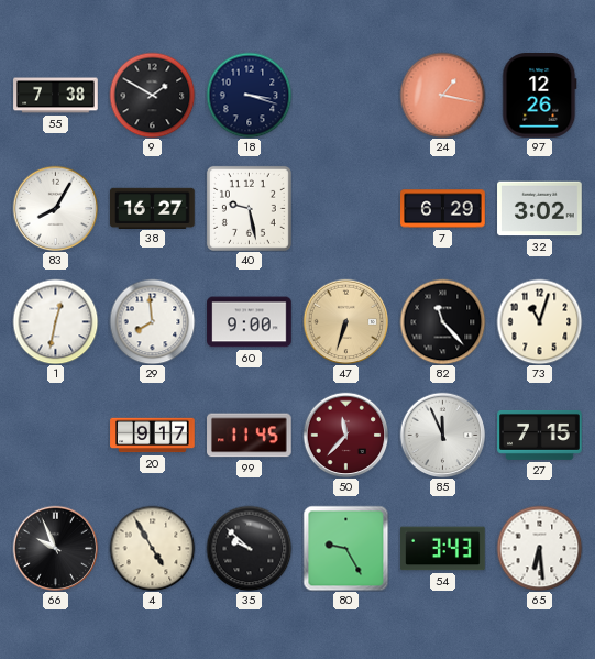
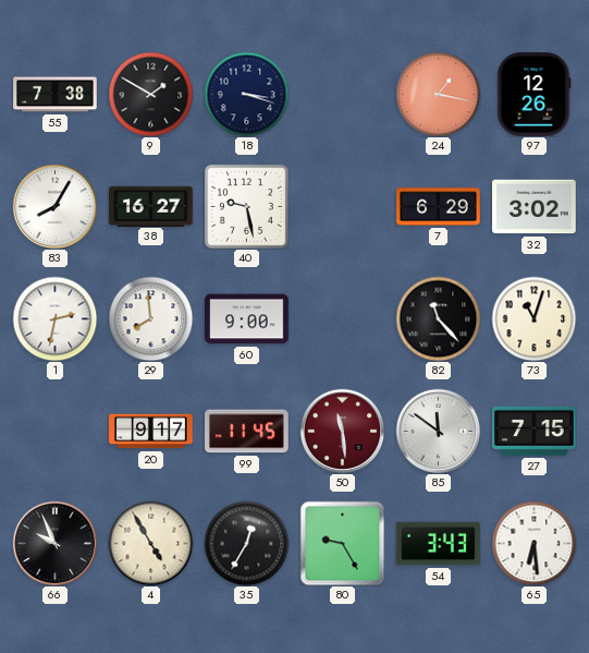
1: 12:32 -> 2:32
47: 6:33 -> none
50: 11:37 -> 11:29
85: 11:56 -> 11:51
35: 9:52 -> 12:35
